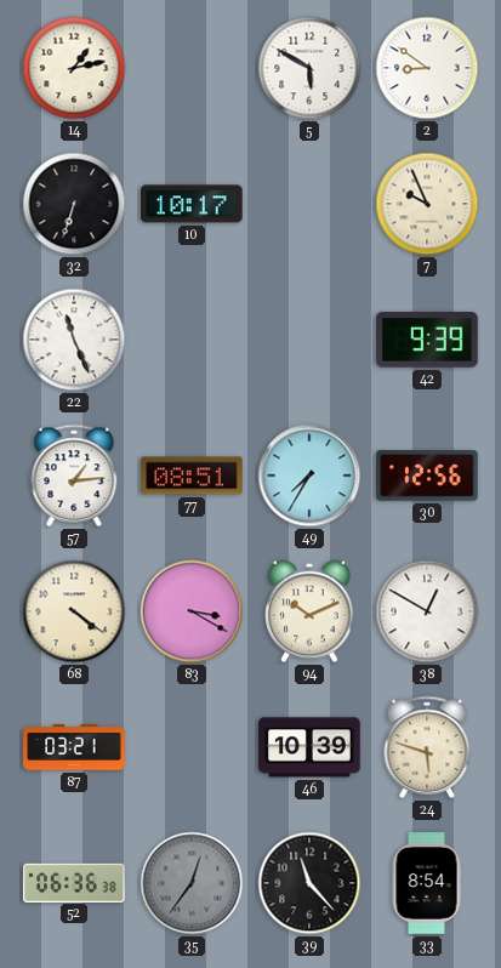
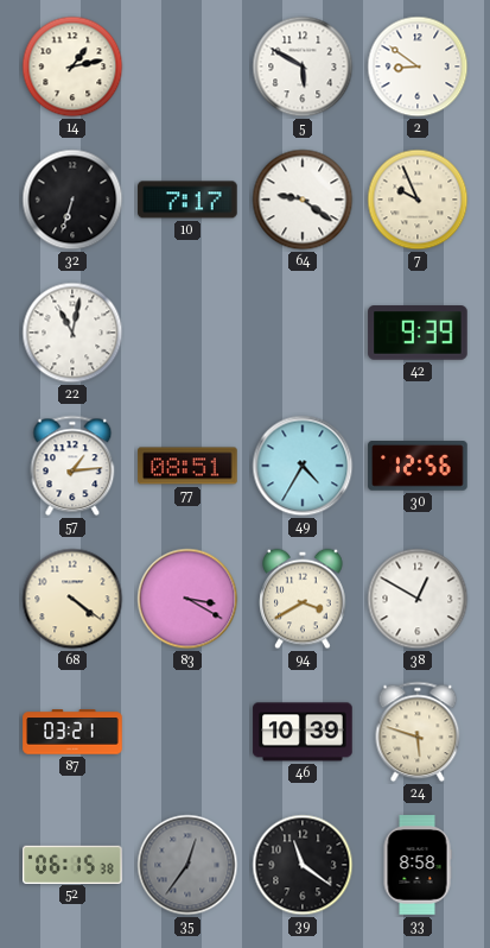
10: 10:17 -> 7:17
64: none -> 9:21
22: 11:26 -> 11:02
49: 7:35 -> 4:35
94: 10:11 -> 3:40
52: 06:36 -> 06:15
39: 11:23 -> 11:21
33: 8:54 -> 8:58
